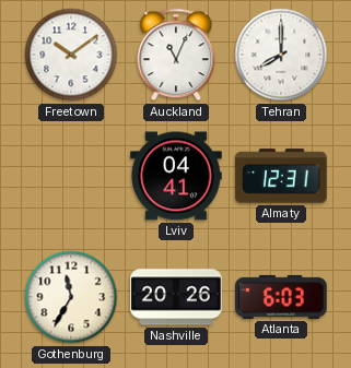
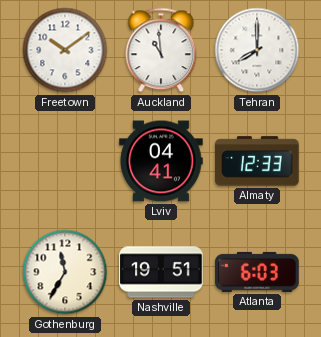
Auckland: 11:04 -> 10:59
Almaty: 12:31 -> 12:33
Nashville: 20:26 -> 19:51
